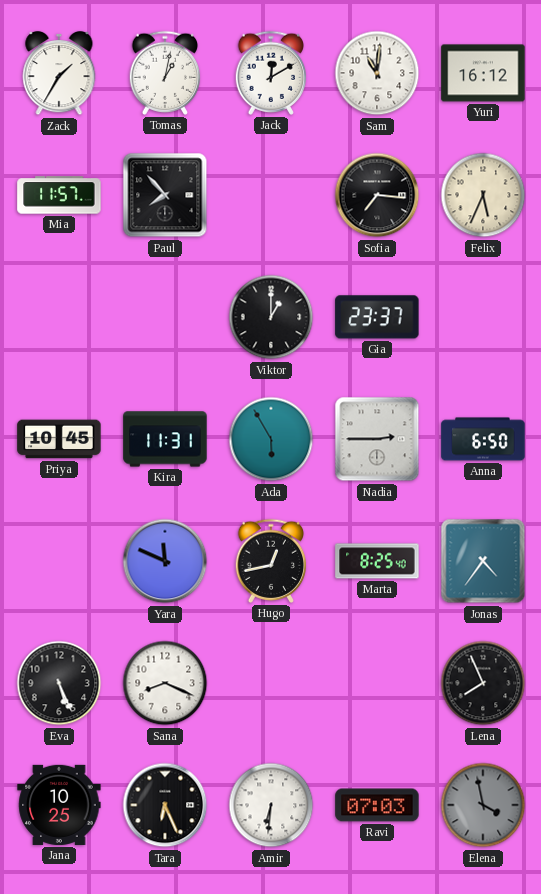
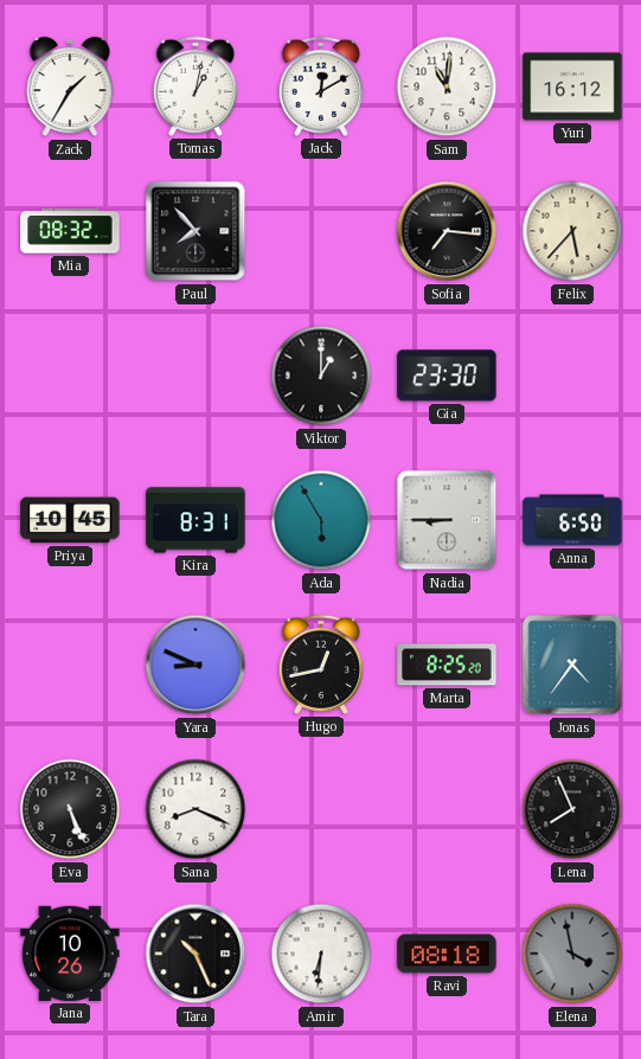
Mia: 11:57 -> 08:32
Felix: 5:34 -> 5:37
Gia: 23:37 -> 23:30
Kira: 11:31 -> 8:31
Nadia: 2:45 -> 8:45
Yara: 11:49 -> 8:49
Marta: 8:25:40 -> 8:25:20
Jana: 10:25 -> 10:26
Tara: 6:26 -> 10:26
Ravi: 07:03 -> 08:18
